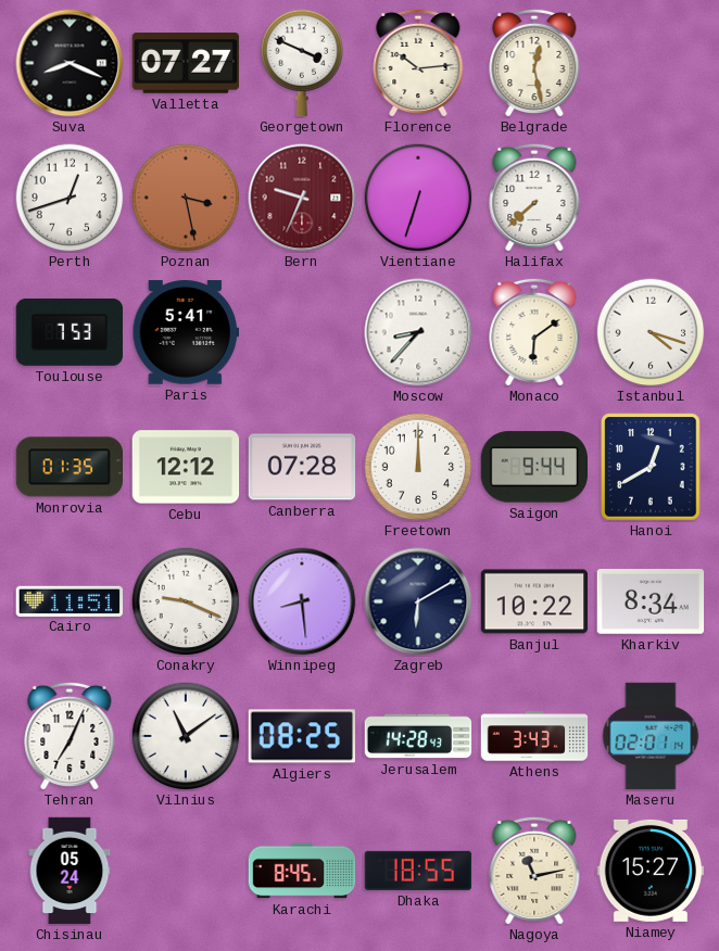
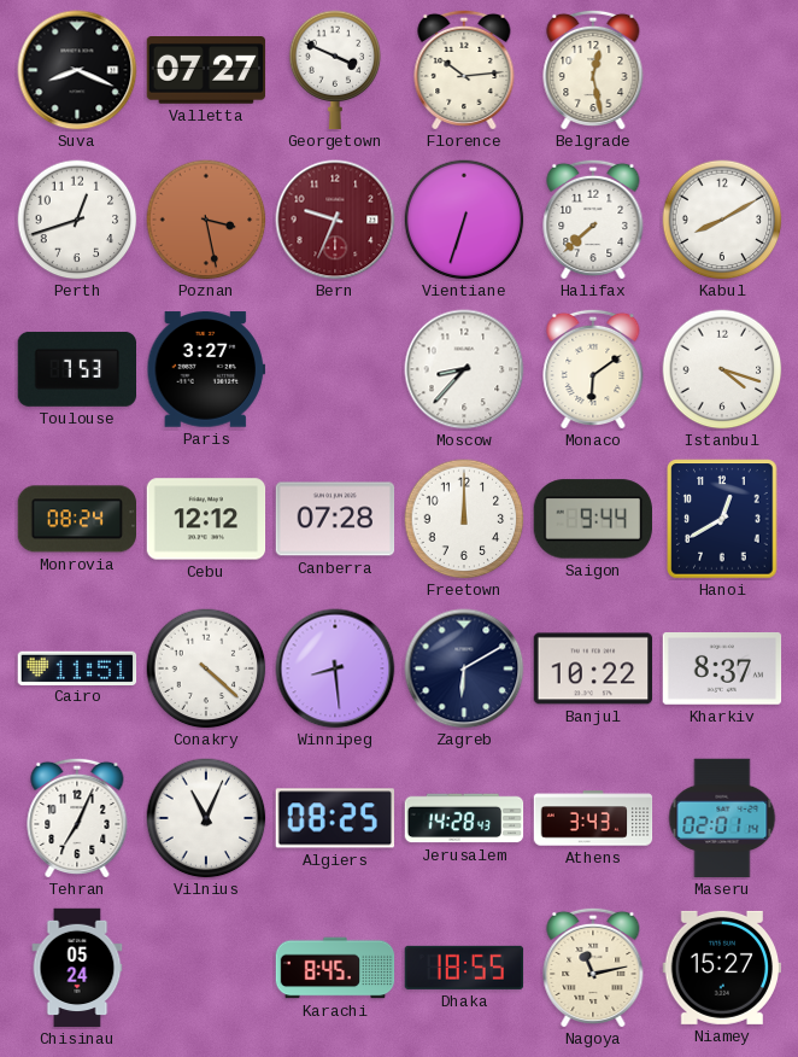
Kabul: none -> 8:10
Paris: 5:41 -> 3:27
Monrovia: 01:35 -> 08:24
Conakry: 9:19 -> 4:22
Kharkiv: 8:34 -> 8:37
Vilnius: 11:09 -> 11:04
